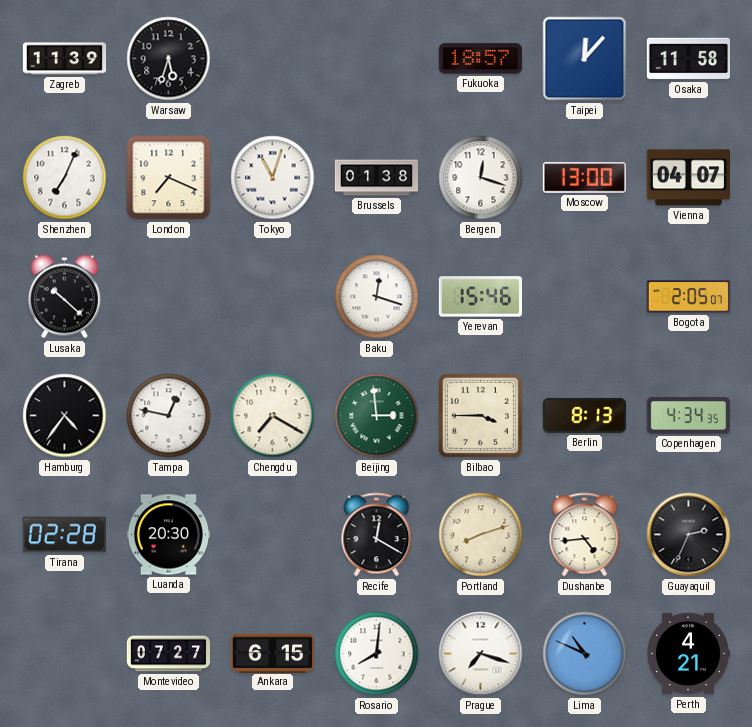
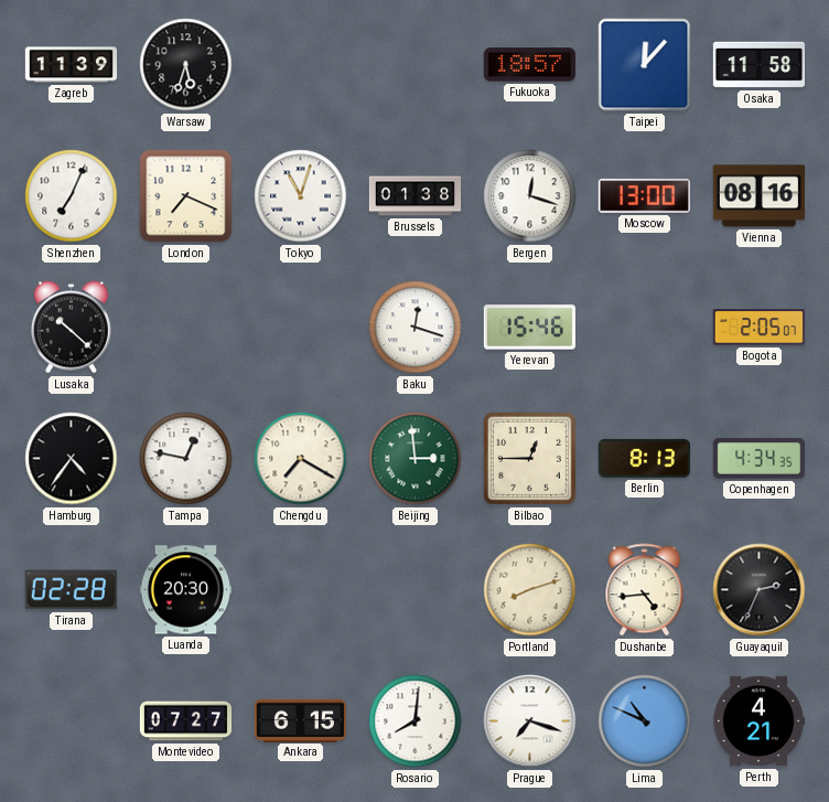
Vienna: 04:07 -> 08:16
Bilbao: 3:45 -> 12:45
Recife: 12:20 -> none
